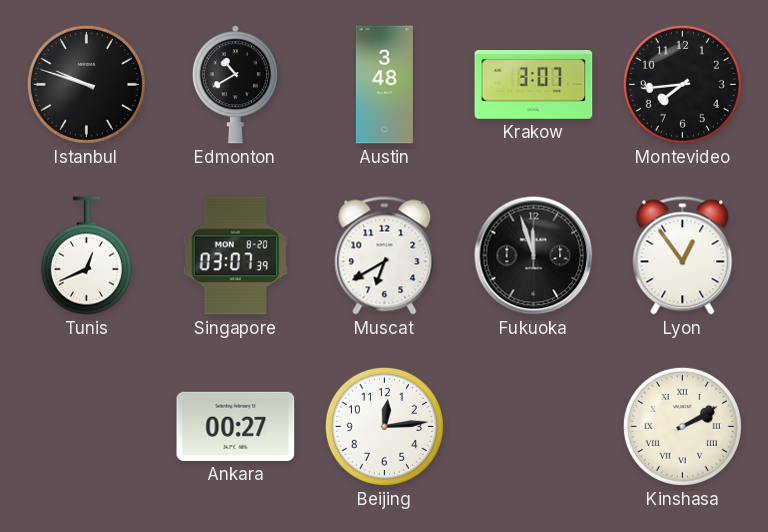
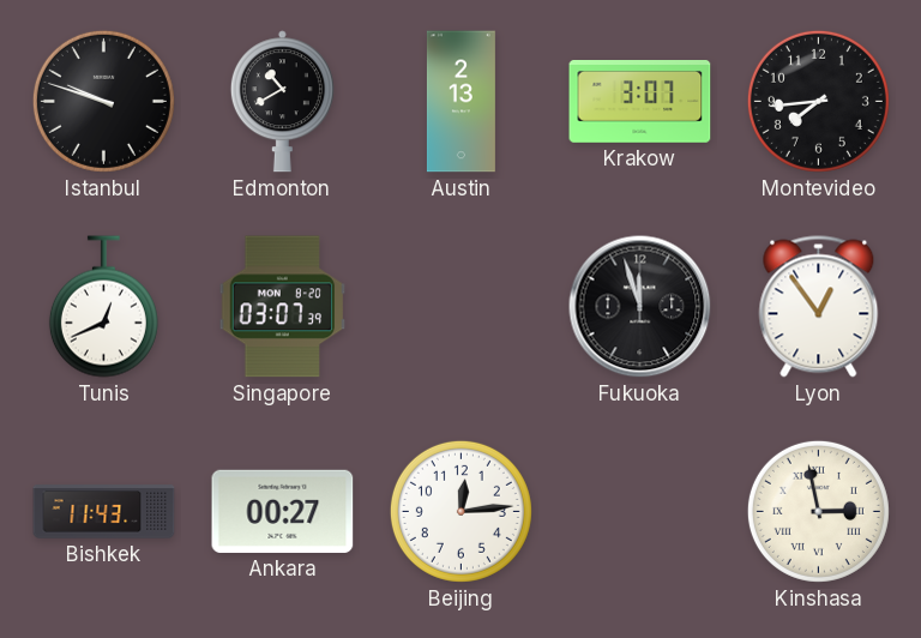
Austin: 3:48 -> 2:13
Muscat: 6:40 -> none
Bishkek: none -> 11:43
Kinshasa: 2:10 -> 2:58
